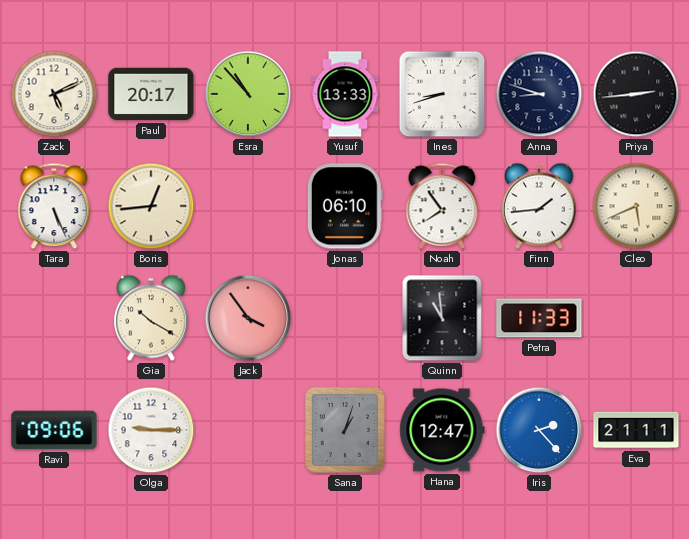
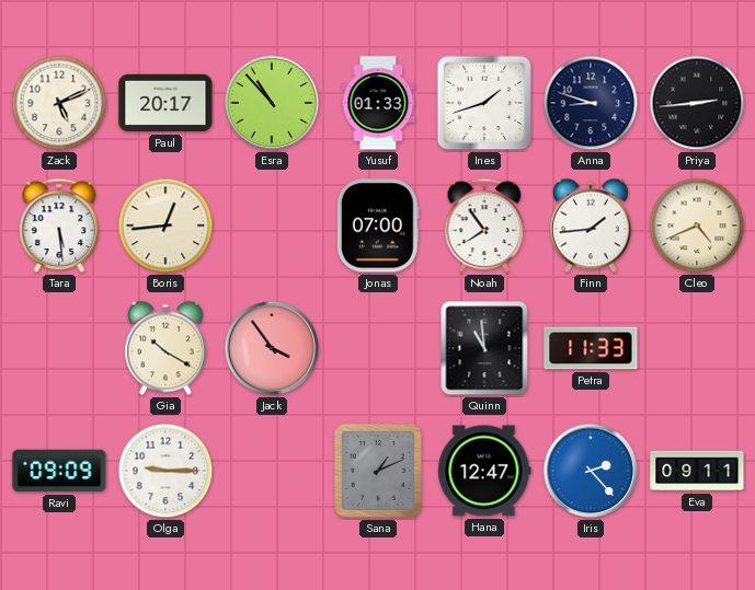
Yusuf: 13:33 -> 01:33
Ines: 8:42 -> 1:42
Tara: 5:26 -> 5:29
Jonas: 06:10 -> 07:00
Cleo: 5:41 -> 4:41
Ravi: 09:06 -> 09:09
Sana: 1:03 -> 1:11
Eva: 21:11 -> 09:11
